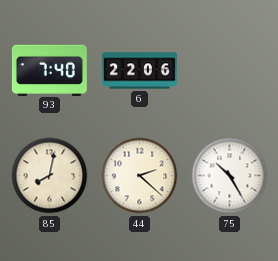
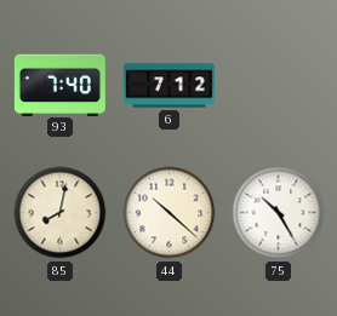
6: 22:06 -> 7:12
44: 2:22 -> 10:22
